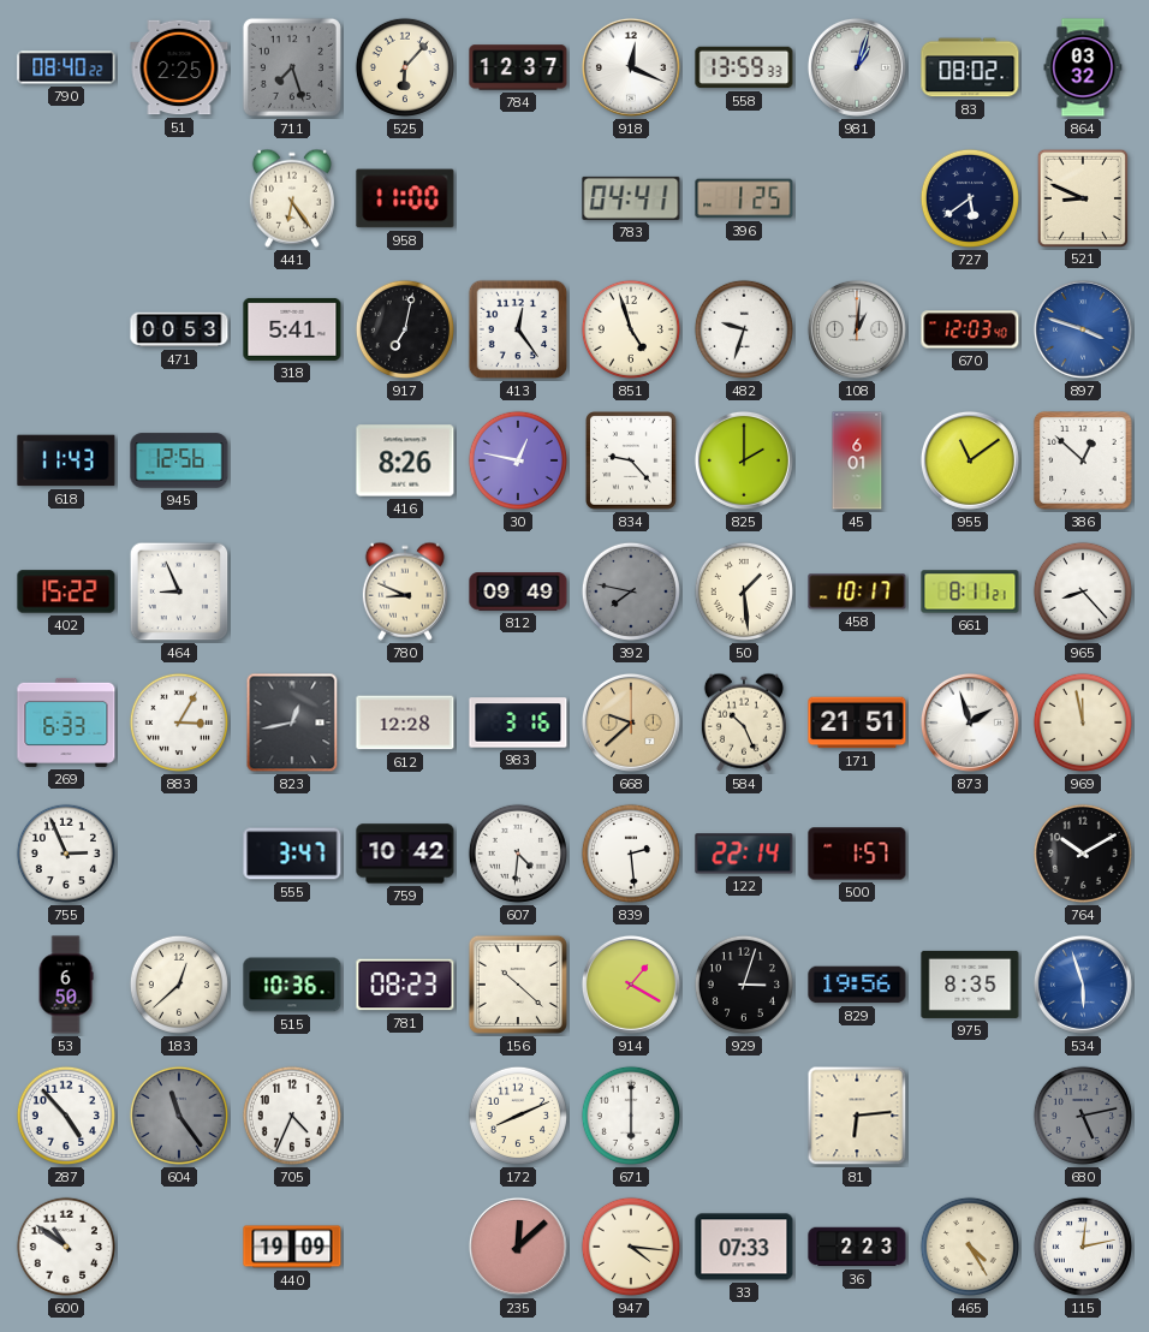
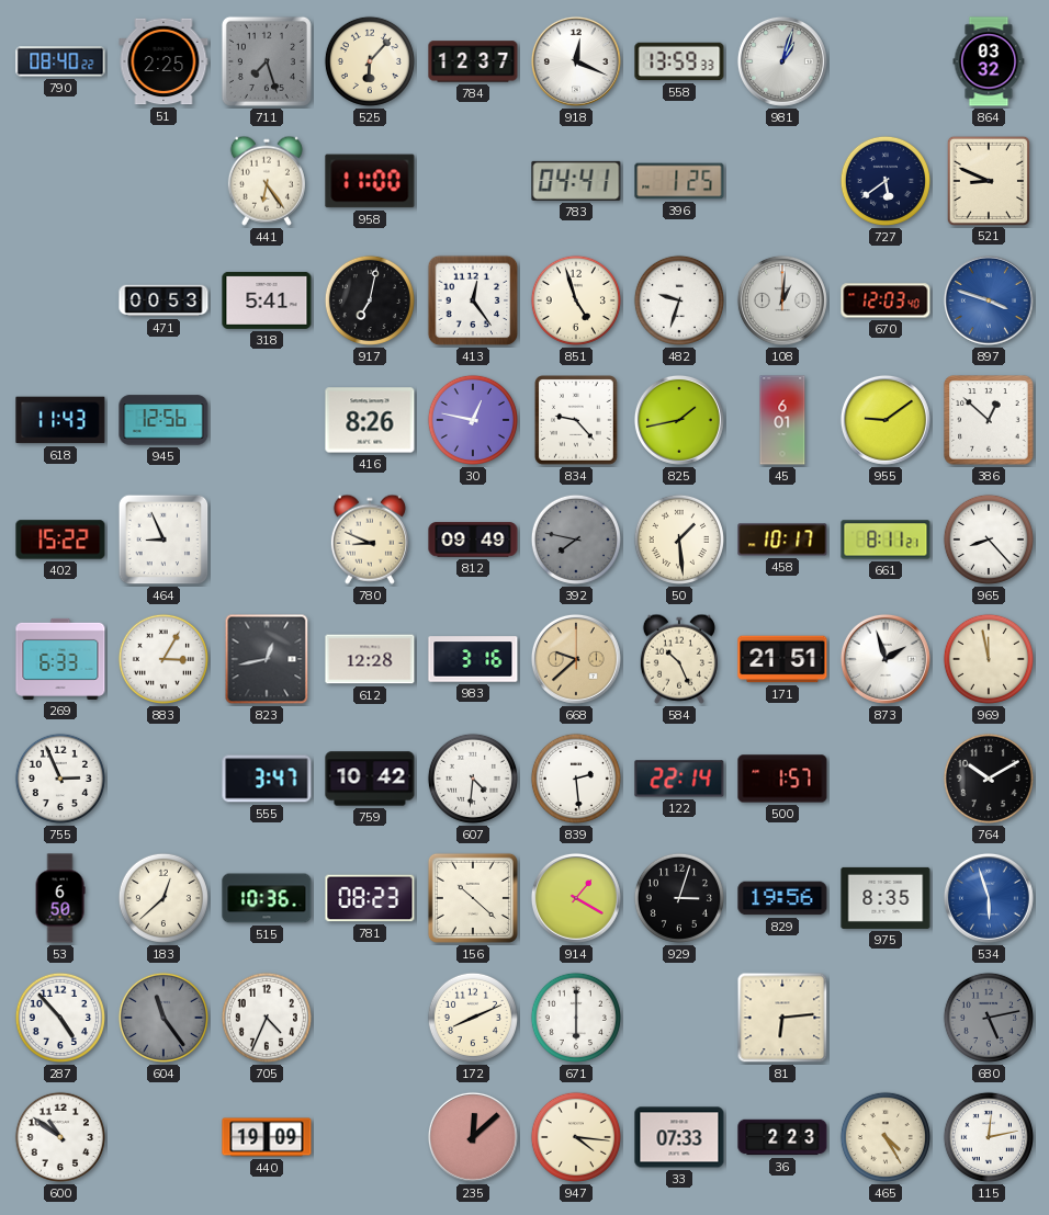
83: 08:02 -> none
825: 2:00 -> 1:43
955: 11:09 -> 9:09
